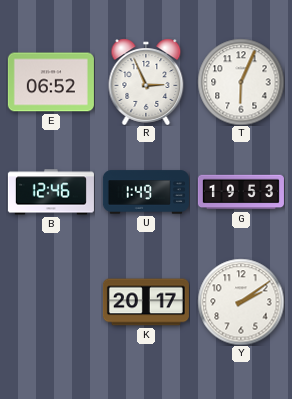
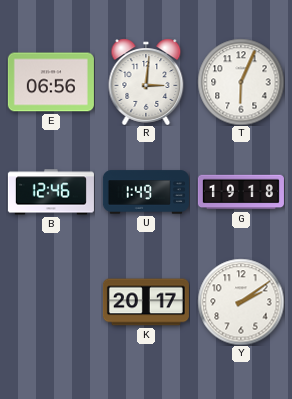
E: 06:52 -> 06:56
R: 2:56 -> 3:01
G: 19:53 -> 19:18
